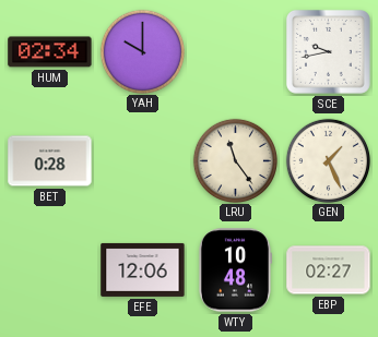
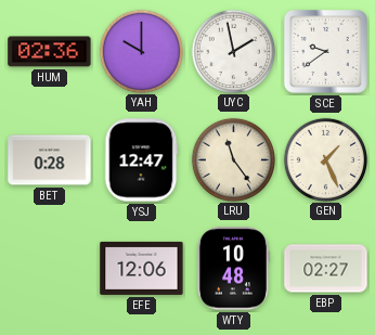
HUM: 02:34 -> 02:36
UYC: none -> 1:58
SCE: 9:43 -> 9:39
YSJ: none -> 12:47
